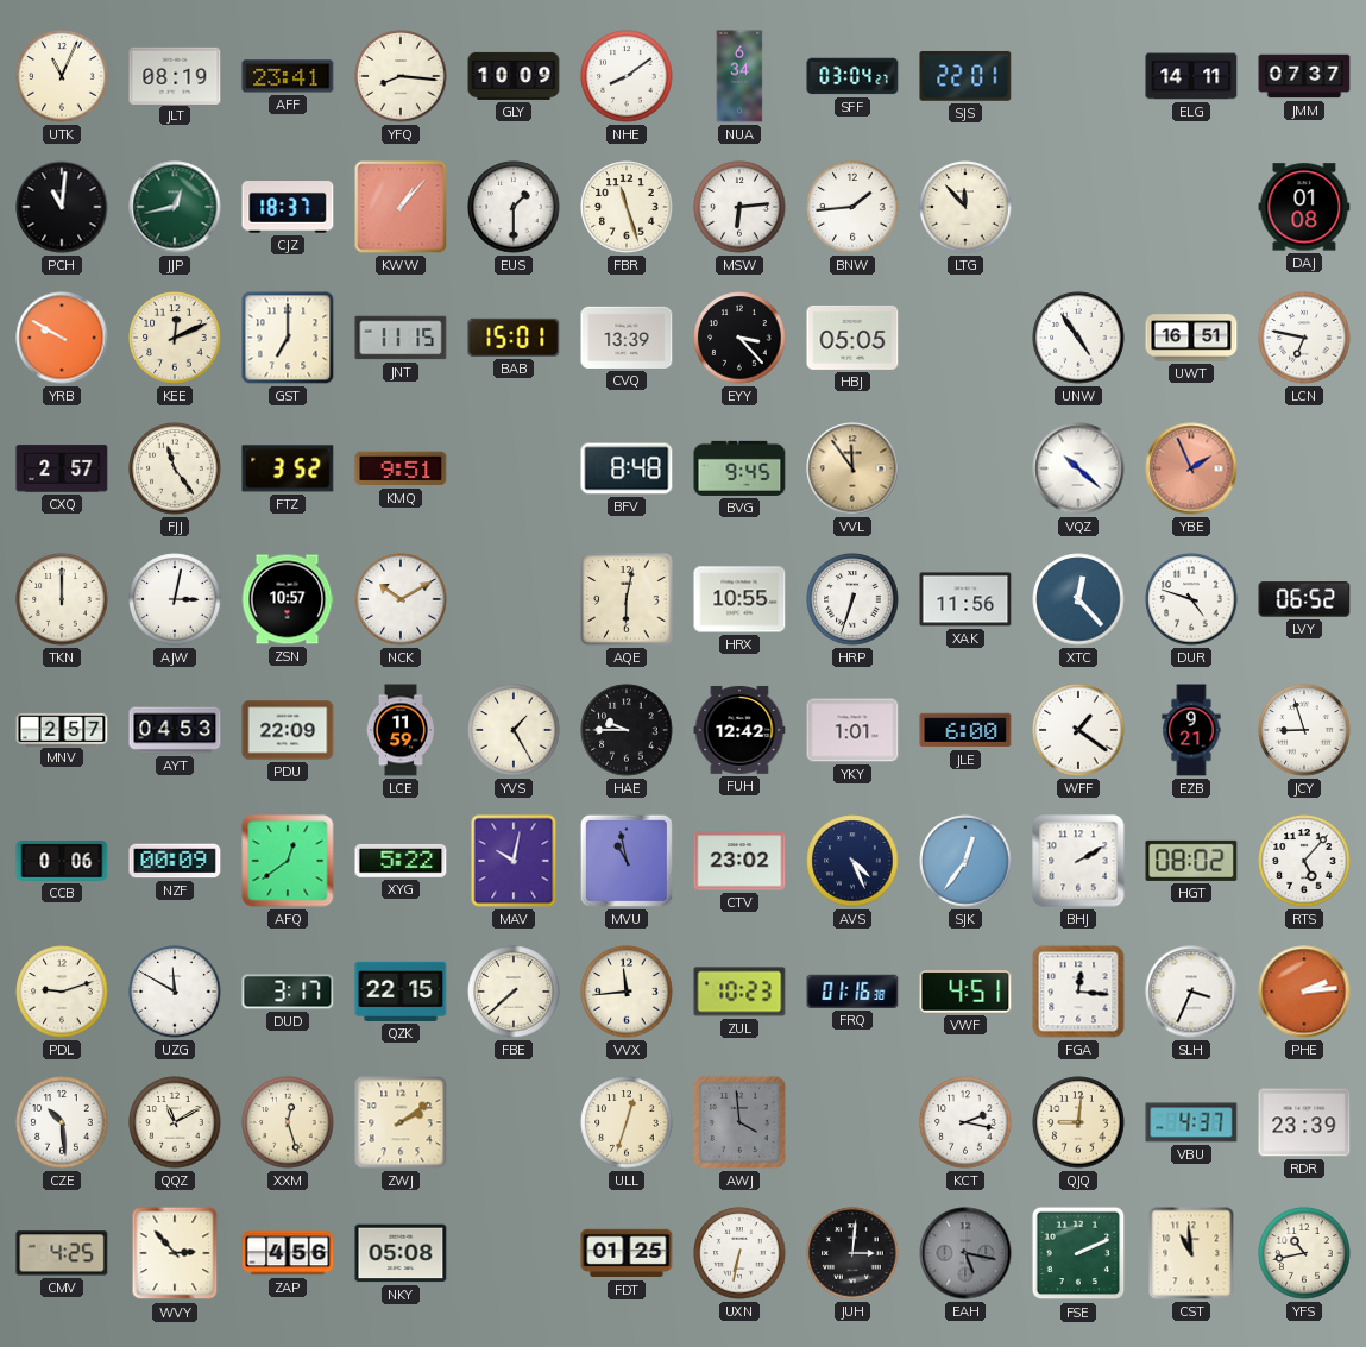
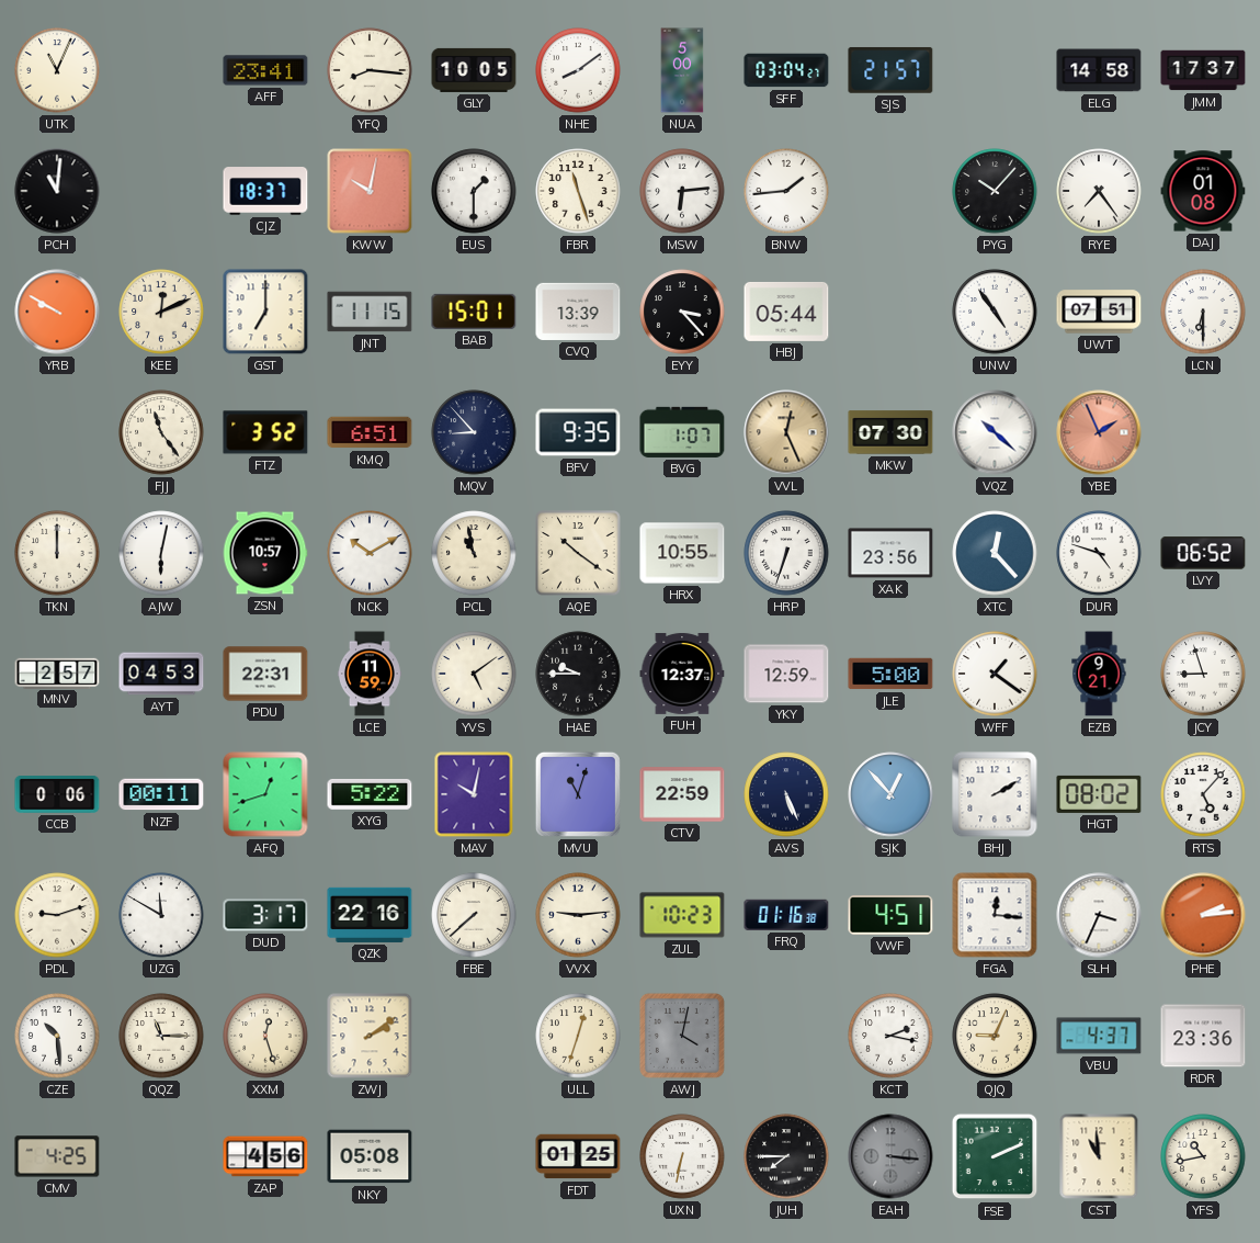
JLT: 08:19 -> none
GLY: 10:09 -> 10:05
NUA: 6:34 -> 5:00
SJS: 22:01 -> 21:57
ELG: 14:11 -> 14:58
JMM: 07:37 -> 17:37
JJP: 12:43 -> none
KWW: 1:07 -> 10:02
LTG: 11:53 -> none
PYG: none -> 10:07
RYE: none -> 7:24
HBJ: 05:05 -> 05:44
UWT: 16:51 -> 07:51
LCN: 6:47 -> 6:30
CXQ: 2:57 -> none
KMQ: 9:51 -> 6:51
MQV: none -> 8:53
BFV: 8:48 -> 9:35
BVG: 9:45 -> 1:07
VVL: 11:54 -> 12:26
MKW: none -> 07:30
AJW: 3:02 -> 6:02
PCL: none -> 10:58
AQE: 6:02 -> 10:21
XAK: 11:56 -> 23:56
PDU: 22:09 -> 22:31
YVS: 1:25 -> 5:09
FUH: 12:42 -> 12:37
YKY: 1:01 -> 12:59
JLE: 6:00 -> 5:00
NZF: 00:09 -> 00:11
AFQ: 12:39 -> 12:42
MVU: 10:58 -> 11:03
CTV: 23:02 -> 22:59
AVS: 4:26 -> 5:26
SJK: 12:36 -> 12:53
QZK: 22:15 -> 22:16
VVX: 11:44 -> 9:14
QQZ: 11:10 -> 11:15
AWJ: 3:59 -> 4:02
QJQ: 9:01 -> 9:04
RDR: 23:39 -> 23:36
WVY: 2:53 -> none
JUH: 3:01 -> 7:45
EAH: 5:17 -> 3:16
